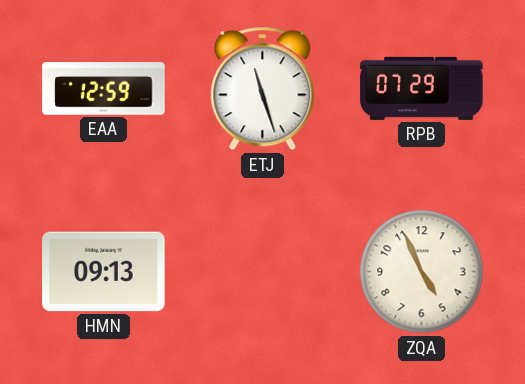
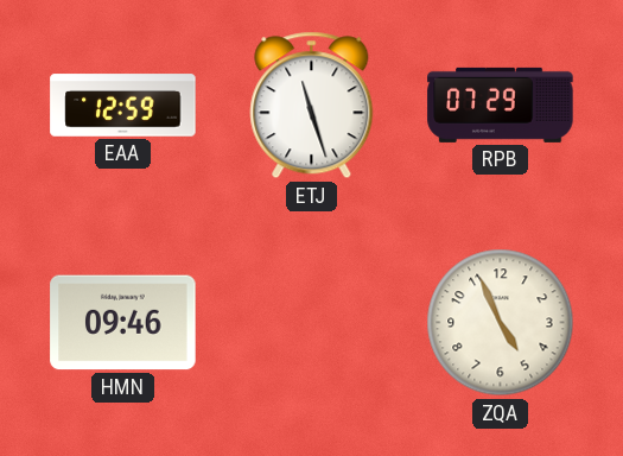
HMN: 09:13 -> 09:46
